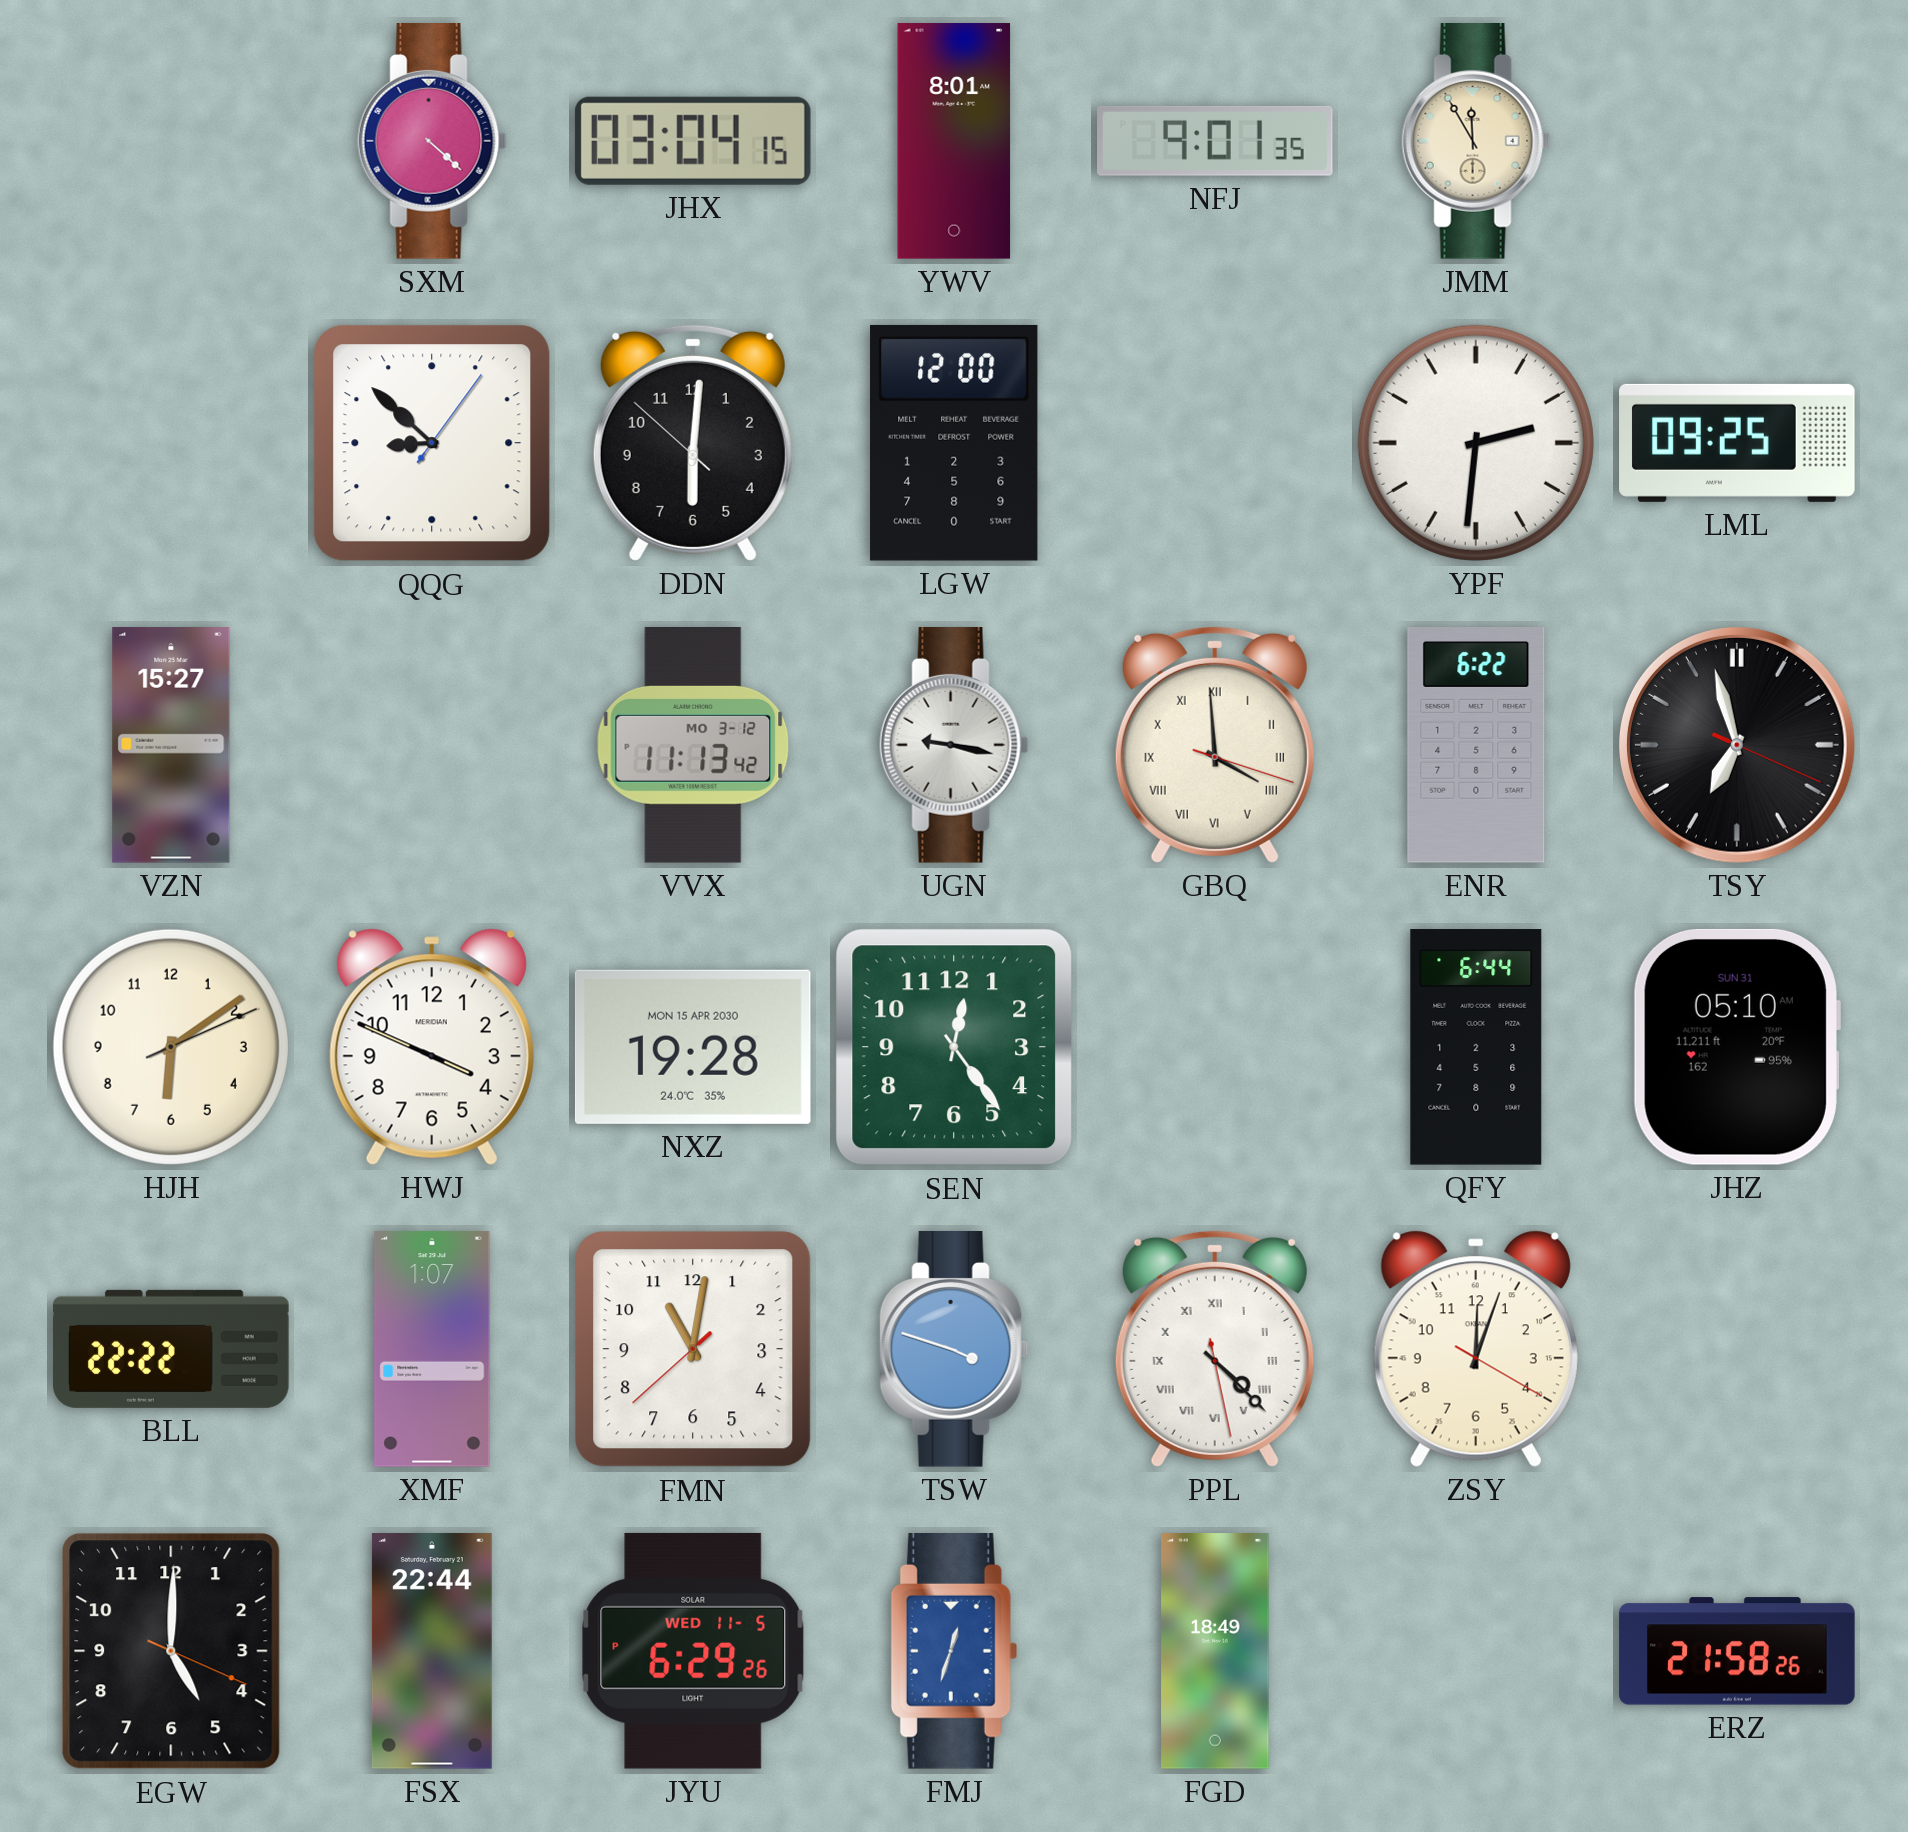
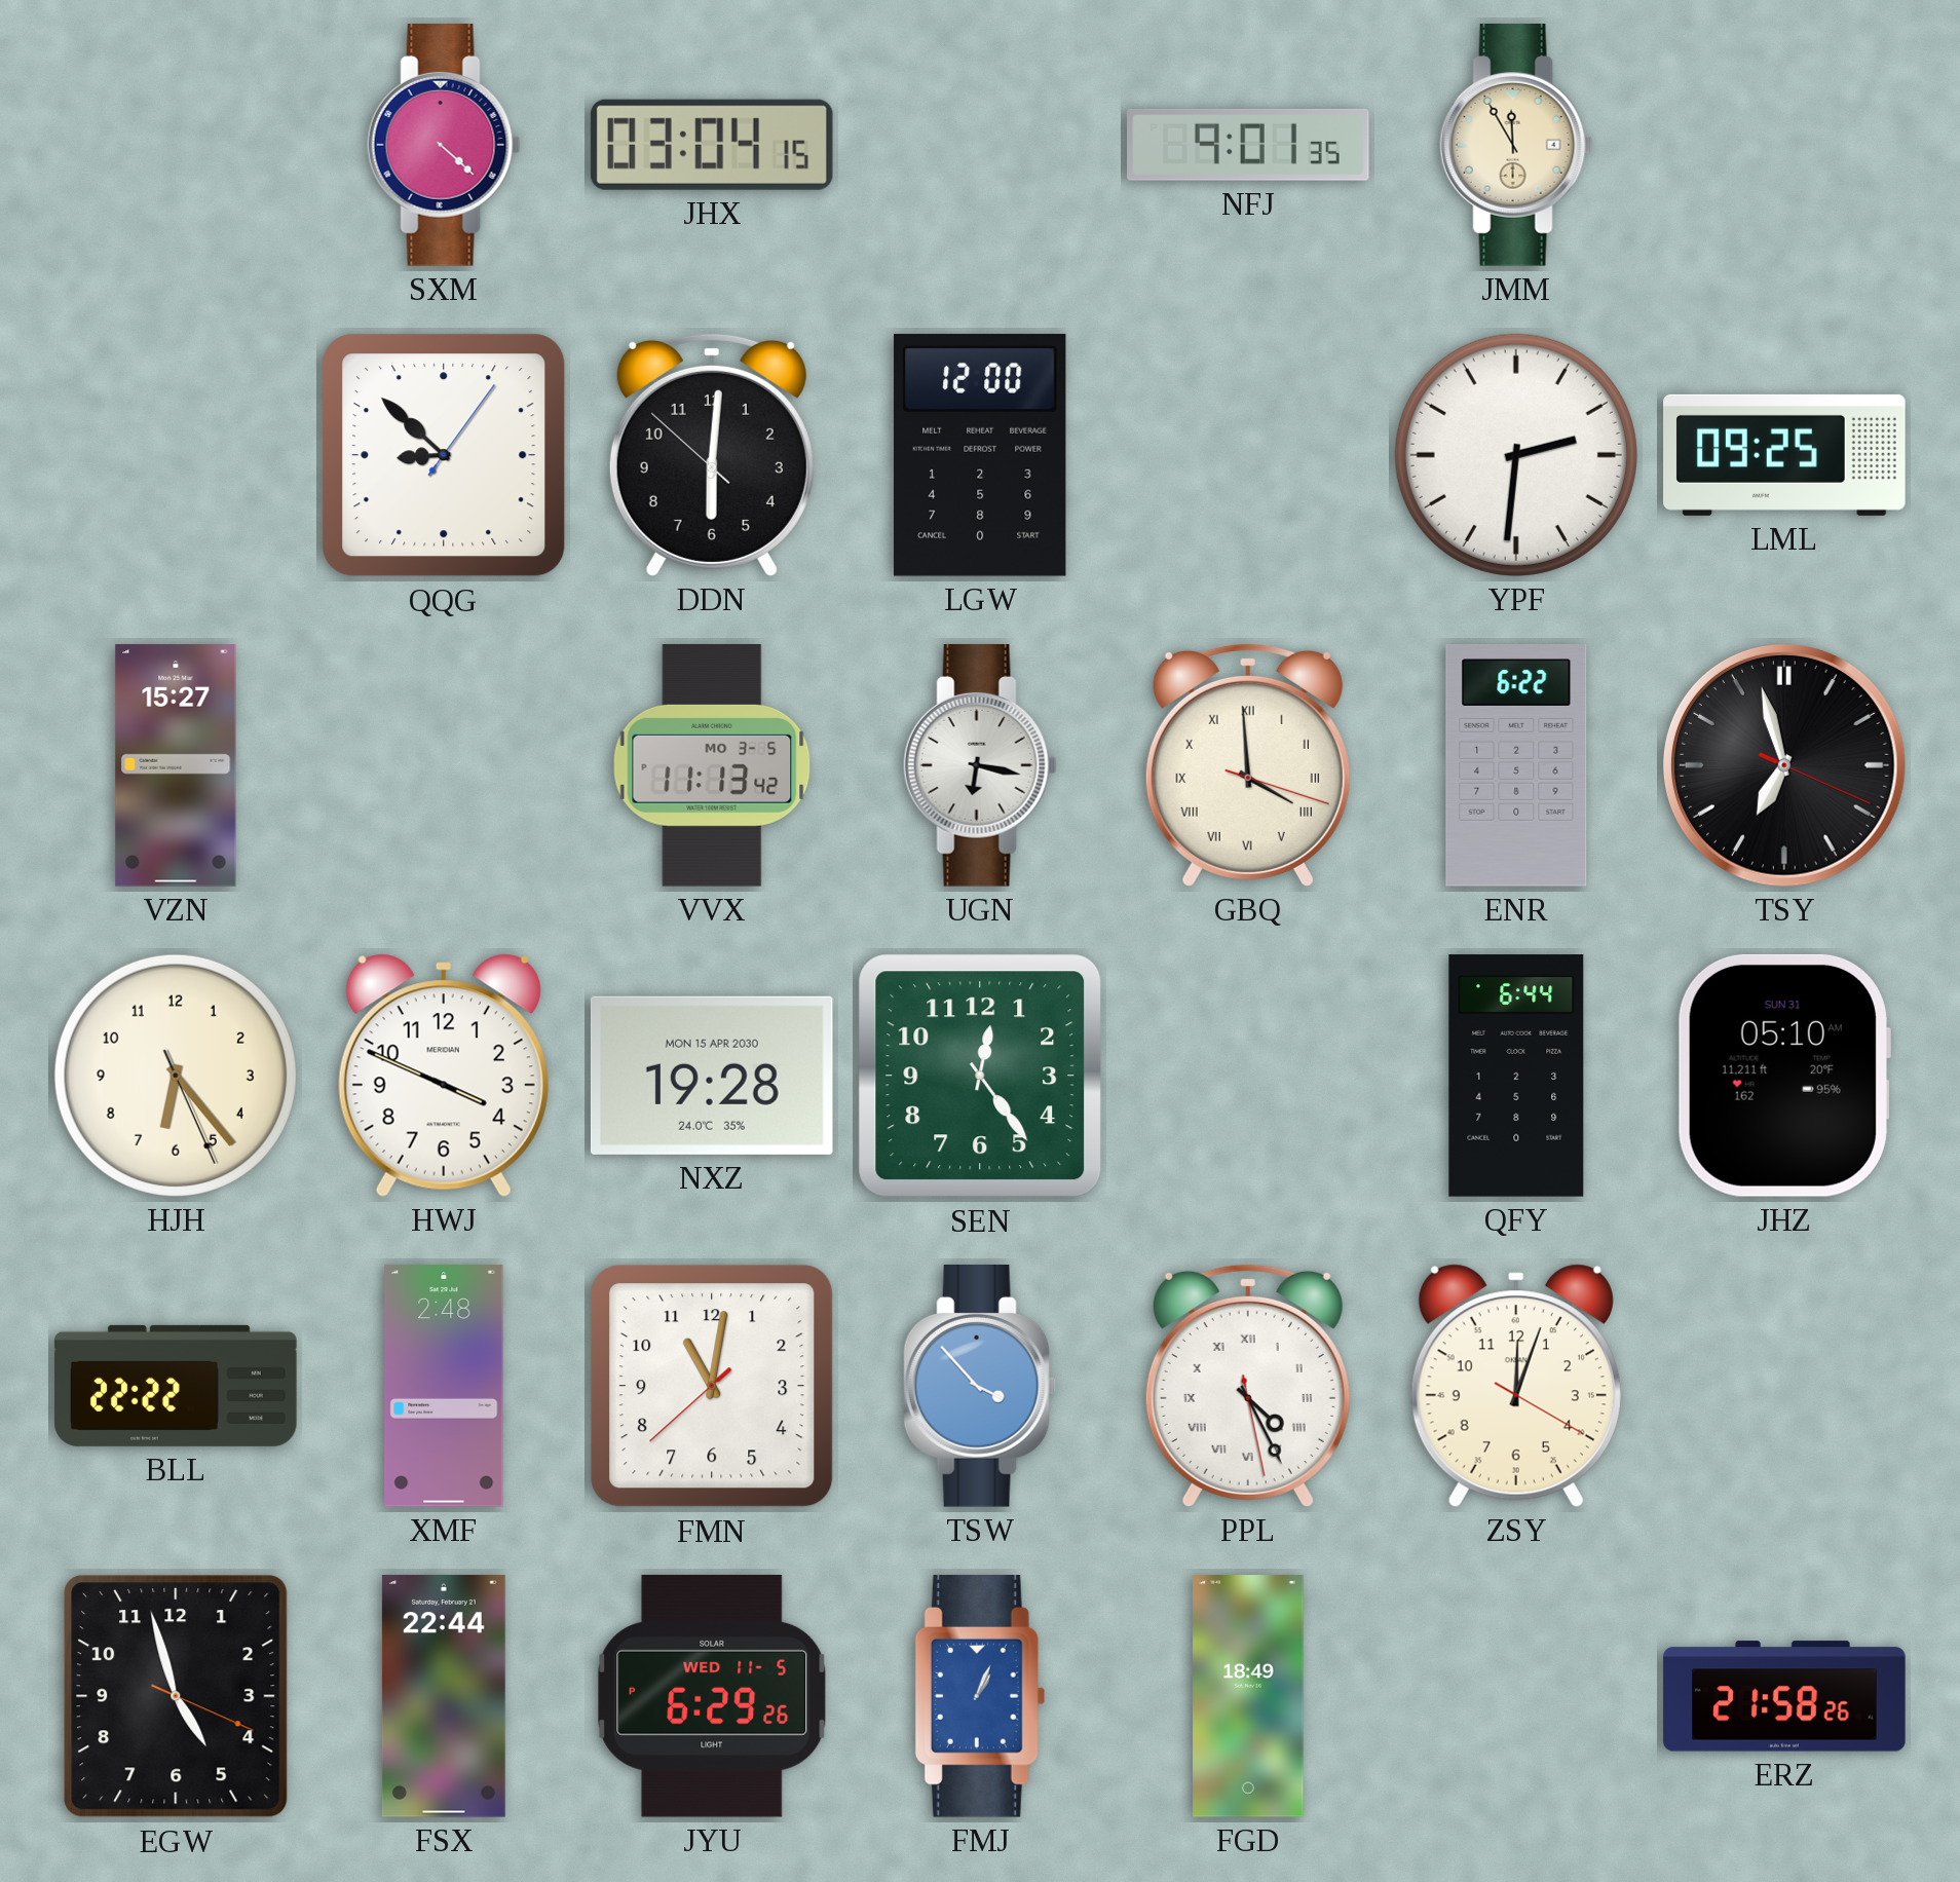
YWV: 8:01 -> none
VVX date: MO 3-12 -> MO 3-5
UGN: 9:17 -> 6:17
HJH: 6:09 -> 6:23
XMF: 1:07 -> 2:48
TSW: 3:48 -> 3:53
PPL: 4:22 -> 4:25
EGW: 5:00 -> 4:57
FMJ: 12:33 -> 1:04
